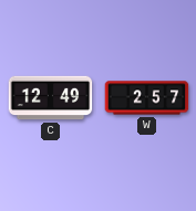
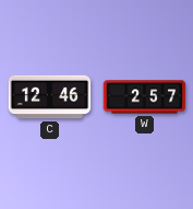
C: 12:49 -> 12:46
